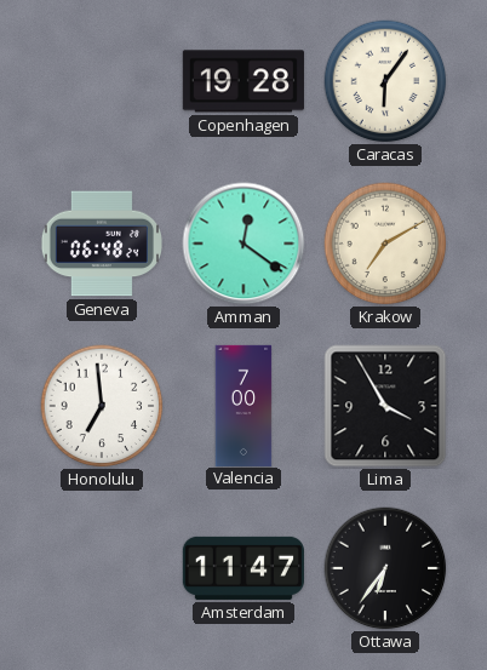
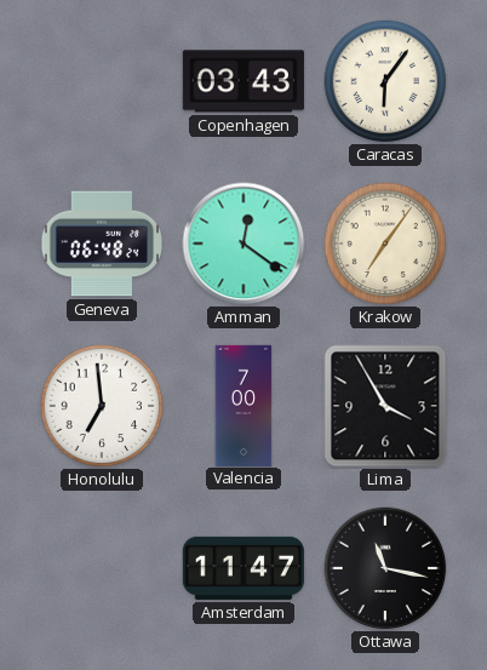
Copenhagen: 19:28 -> 03:43
Krakow: 7:10 -> 7:06
Ottawa: 6:36 -> 11:17
